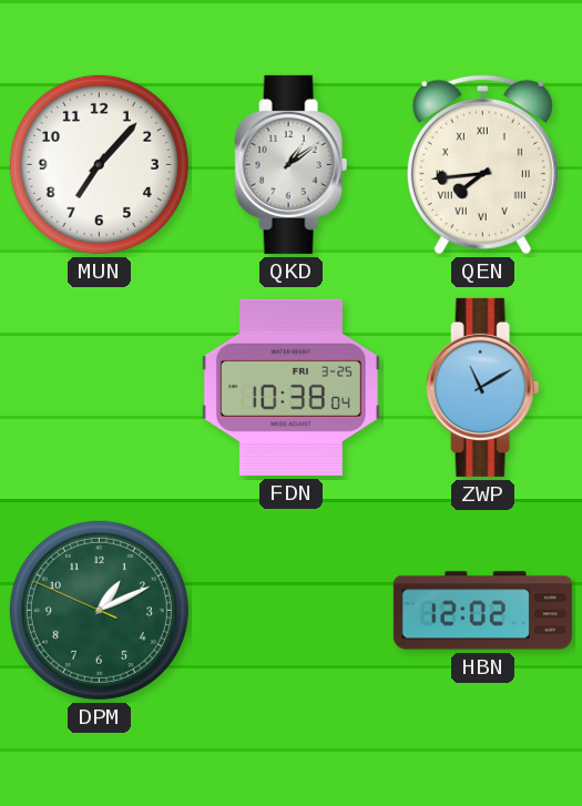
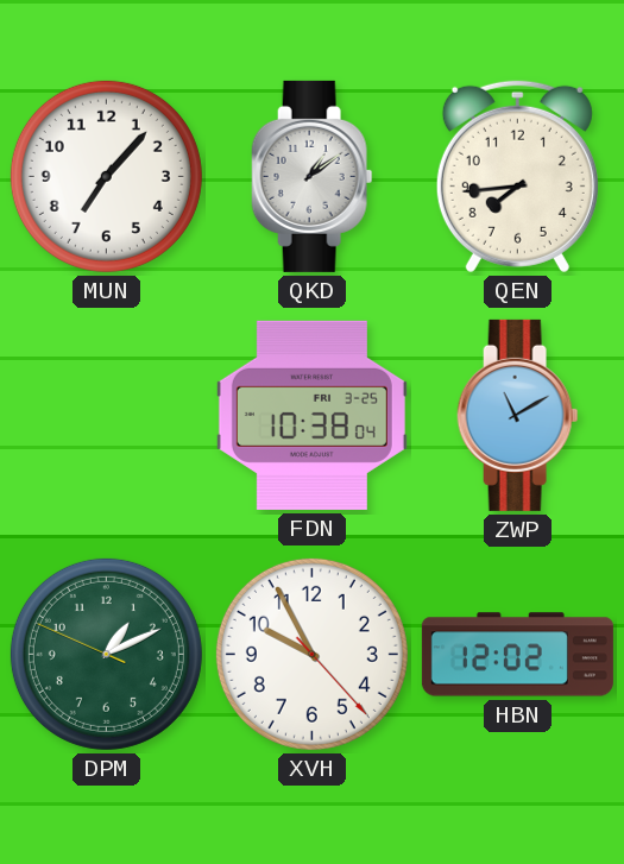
QEN numerals: Roman -> Arabic
XVH: none -> 9:55
